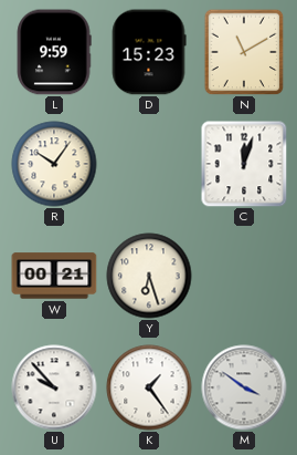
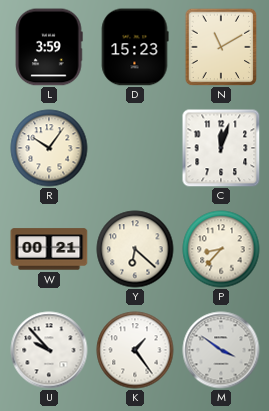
L: 9:59 -> 3:59
Y: 6:27 -> 6:22
P: none -> 8:37
